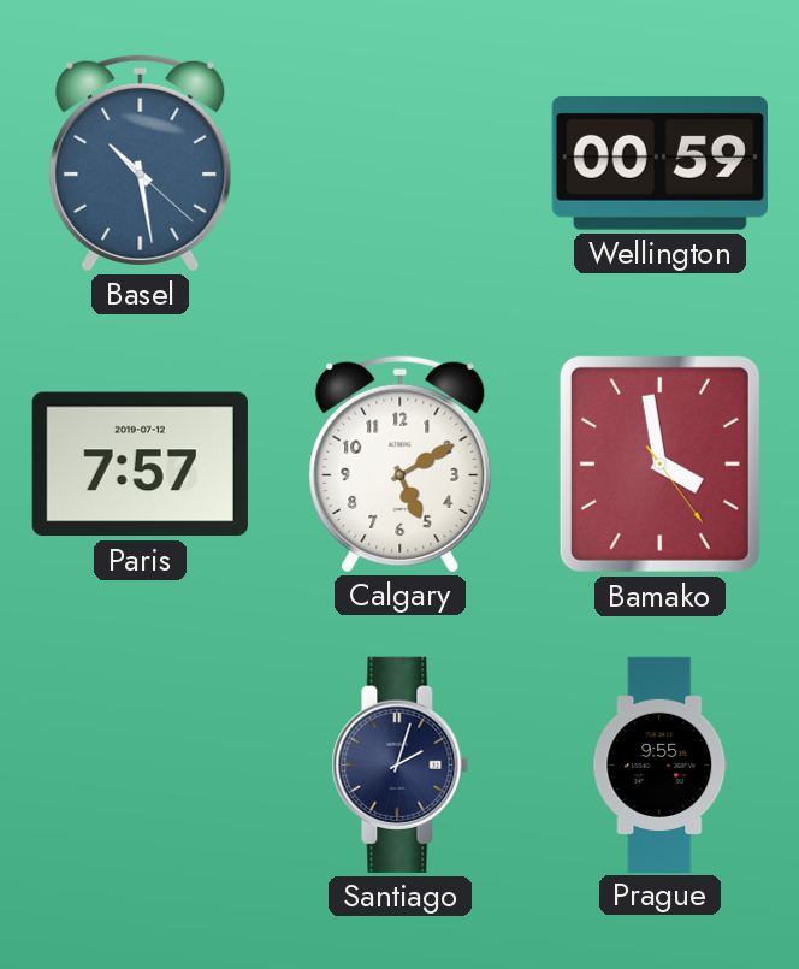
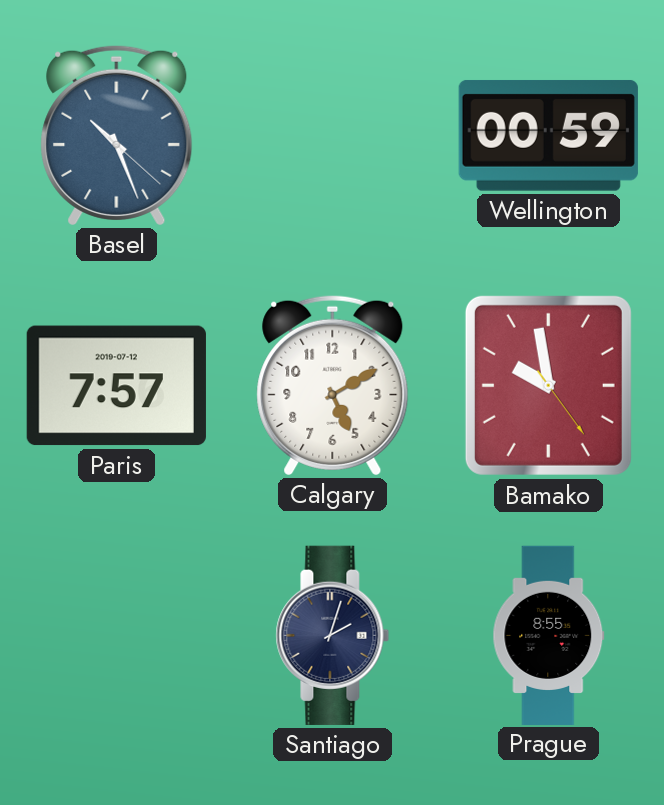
Basel: 10:28 -> 10:26
Bamako: 3:58 -> 9:58
Prague: 9:55 -> 8:55
